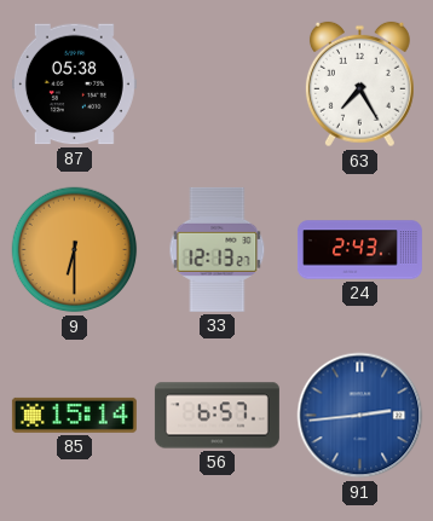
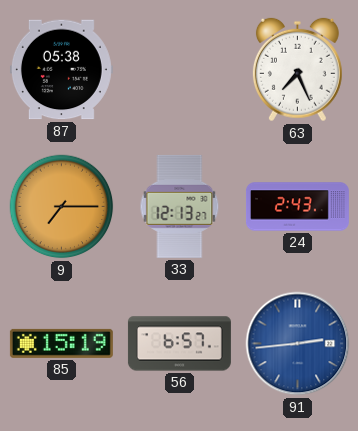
63: 7:25 -> 7:26
9: 6:30 -> 7:15
85: 15:14 -> 15:19
